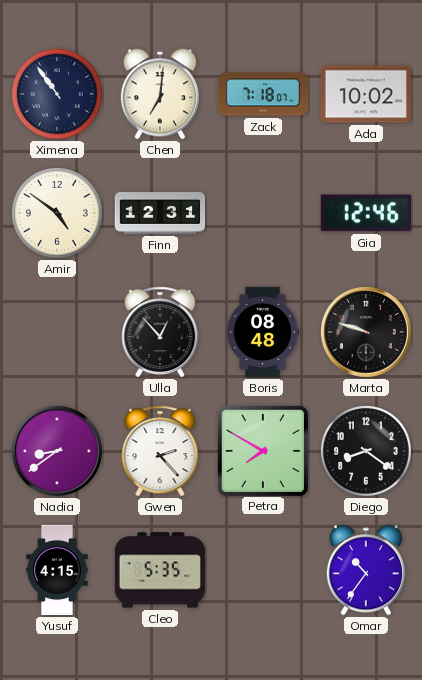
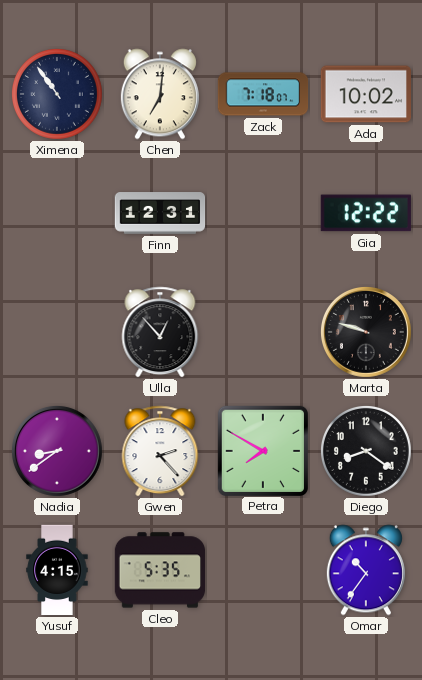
Amir: 4:51 -> none
Gia: 12:46 -> 12:22
Boris: 08:48 -> none
